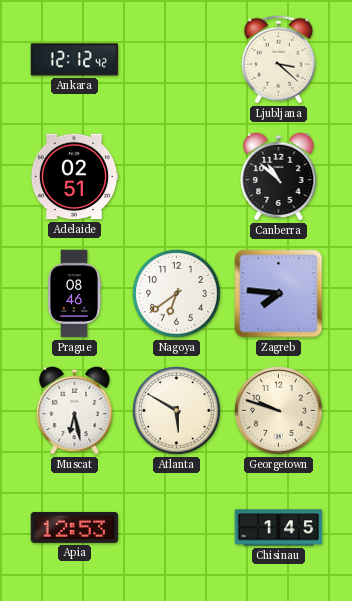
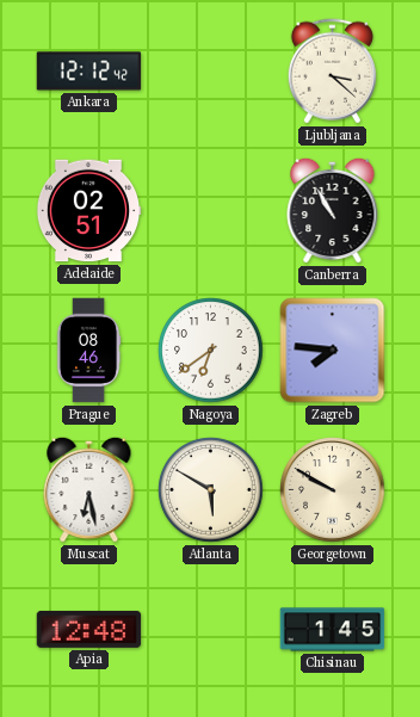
Canberra: 10:52 -> 10:55
Georgetown: 9:48 -> 9:50
Apia: 12:53 -> 12:48
